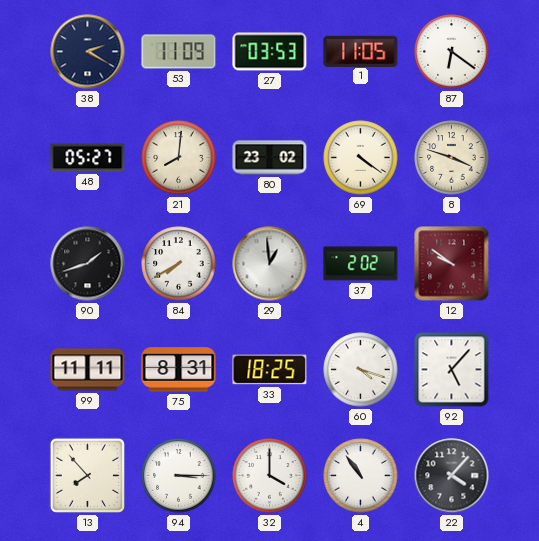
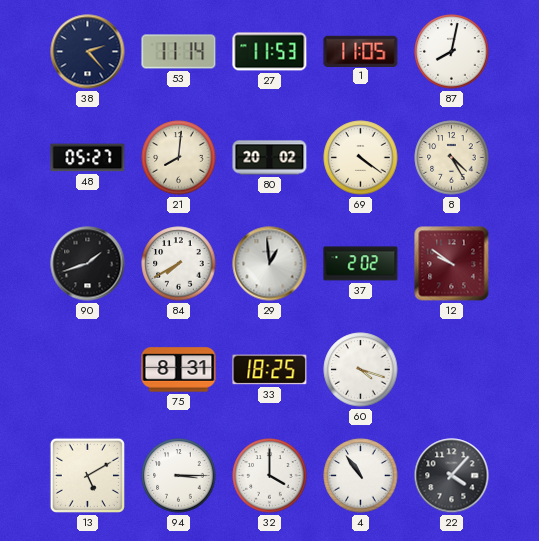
38: 2:20 -> 2:23
53: 11:09 -> 11:14
27: 03:53 -> 11:53
87: 6:21 -> 8:02
80: 23:02 -> 20:02
8: 3:48 -> 4:25
99: 11:11 -> none
92: 5:07 -> none
13: 7:53 -> 5:10
